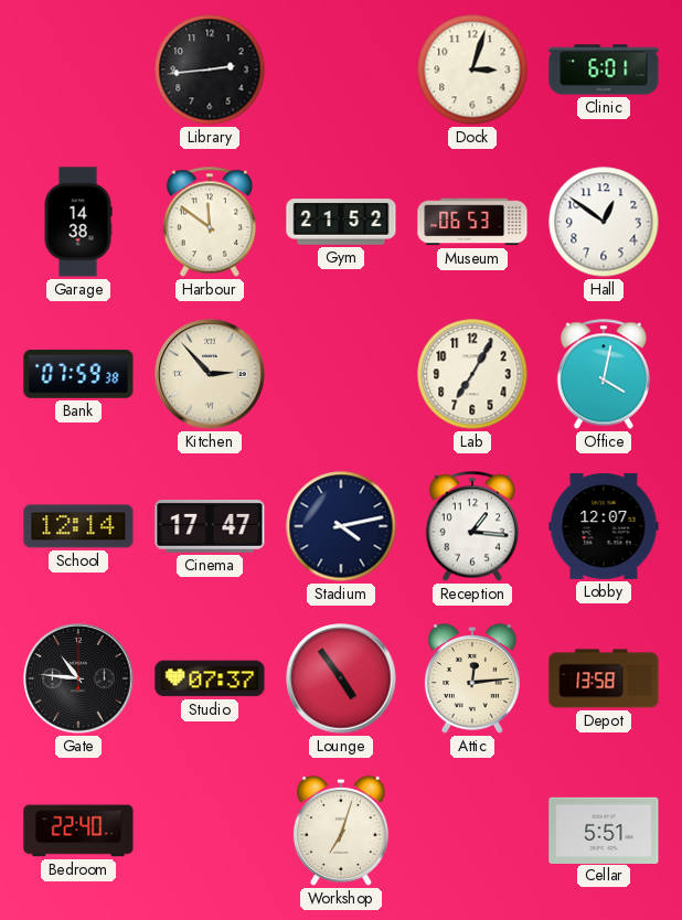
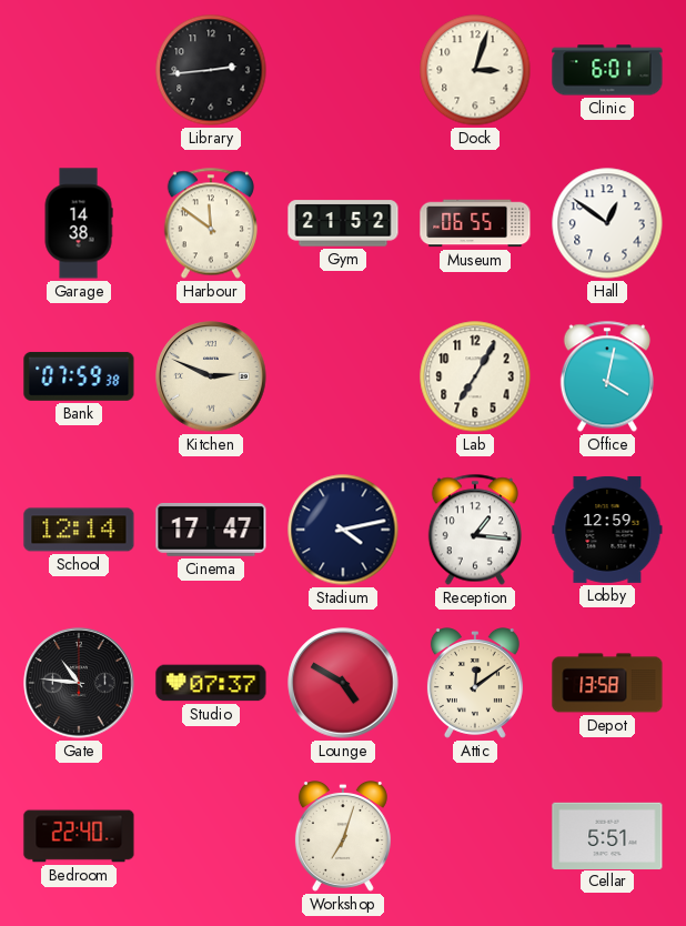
Museum: 06:53 -> 06:55
Kitchen: 2:53 -> 2:49
Lobby: 12:07 -> 12:59
Lounge: 4:54 -> 4:50
Attic: 12:14 -> 12:09
